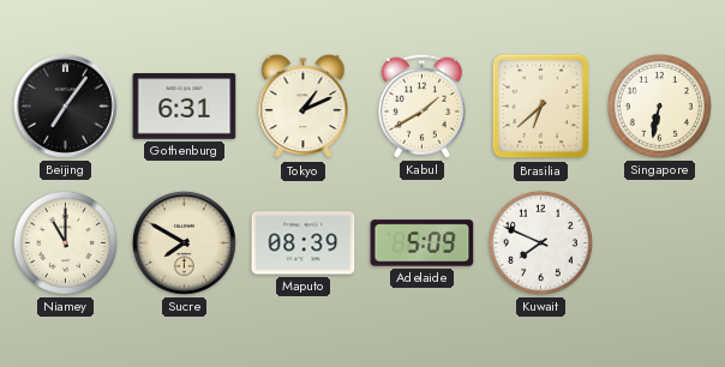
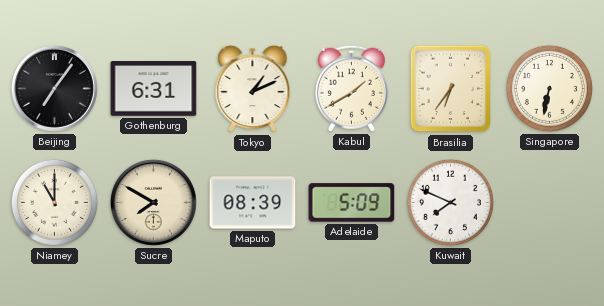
Brasilia: 6:38 -> 6:36
